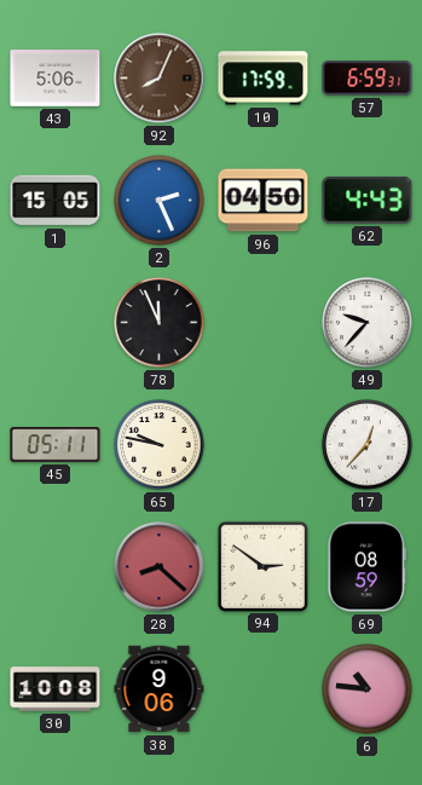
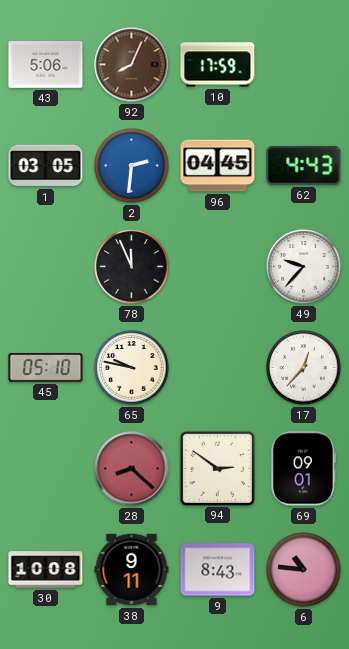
57: 6:59 -> none
1: 15:05 -> 03:05
2: 2:26 -> 2:31
96: 04:50 -> 04:45
45: 05:11 -> 05:10
69: 08:59 -> 09:01
38: 9:06 -> 9:11
9: none -> 8:43
